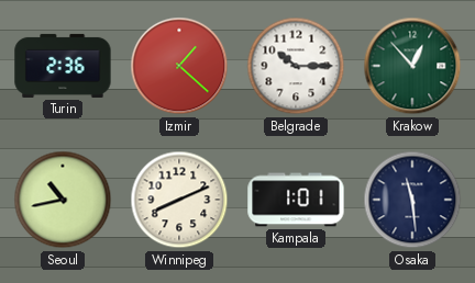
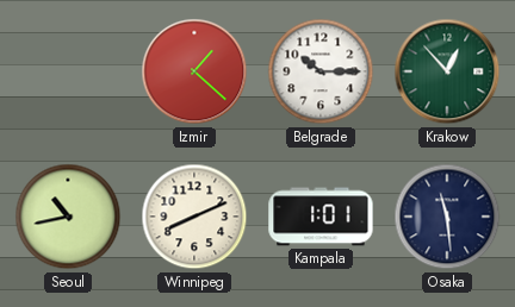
Turin: 2:36 -> none
